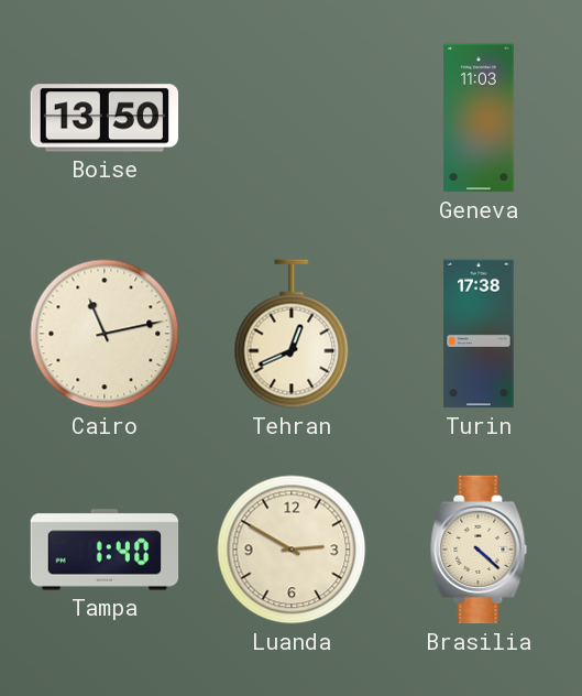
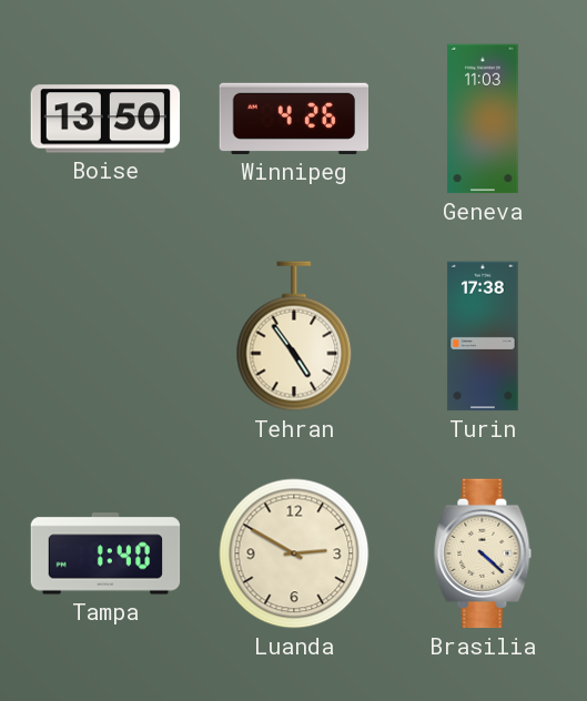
Winnipeg: none -> 4:26
Cairo: 11:13 -> none
Tehran: 12:41 -> 4:54
